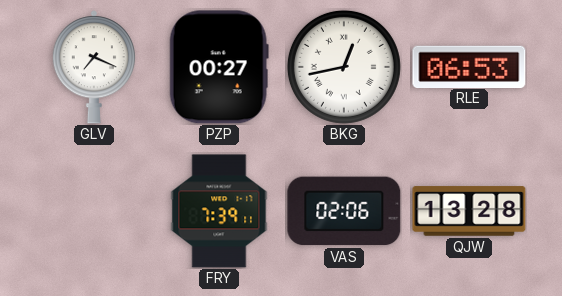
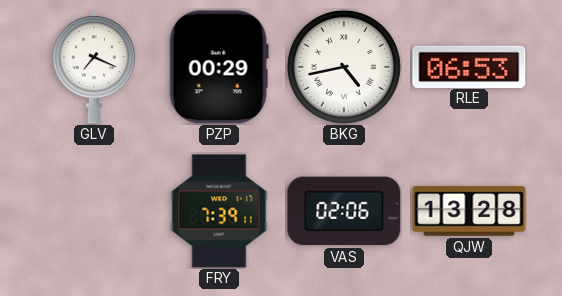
PZP: 00:27 -> 00:29
BKG: 12:43 -> 4:43
